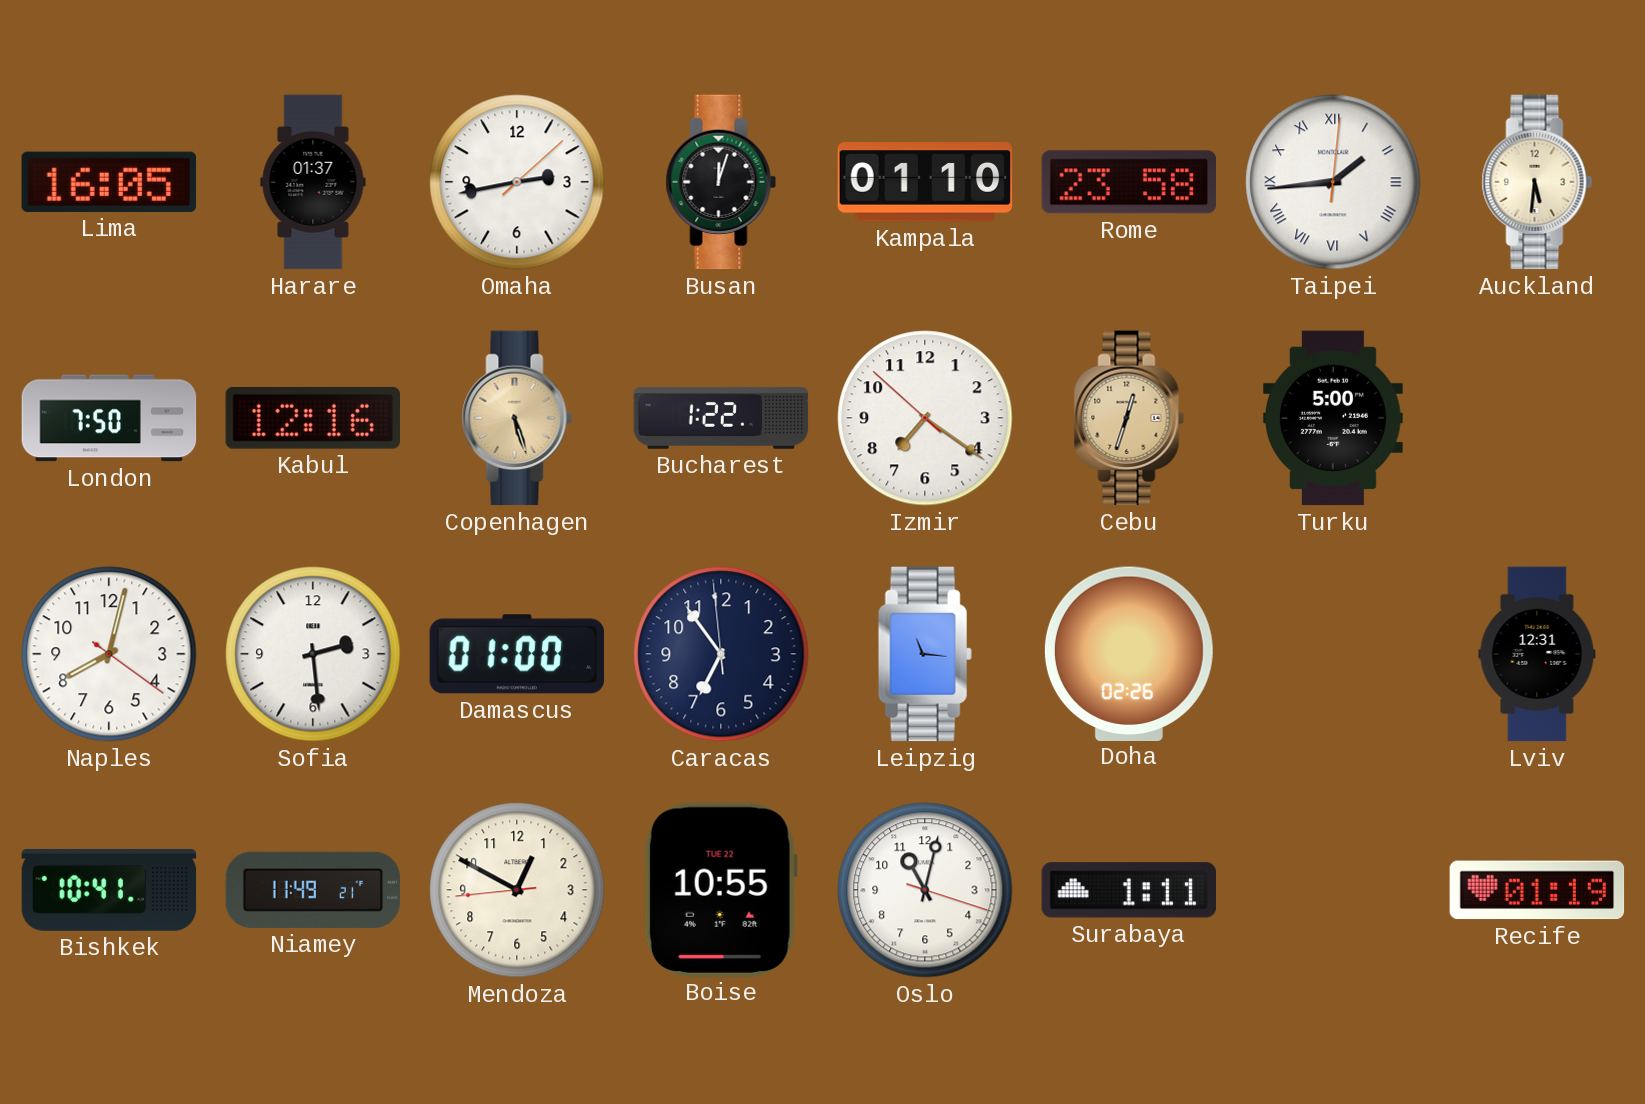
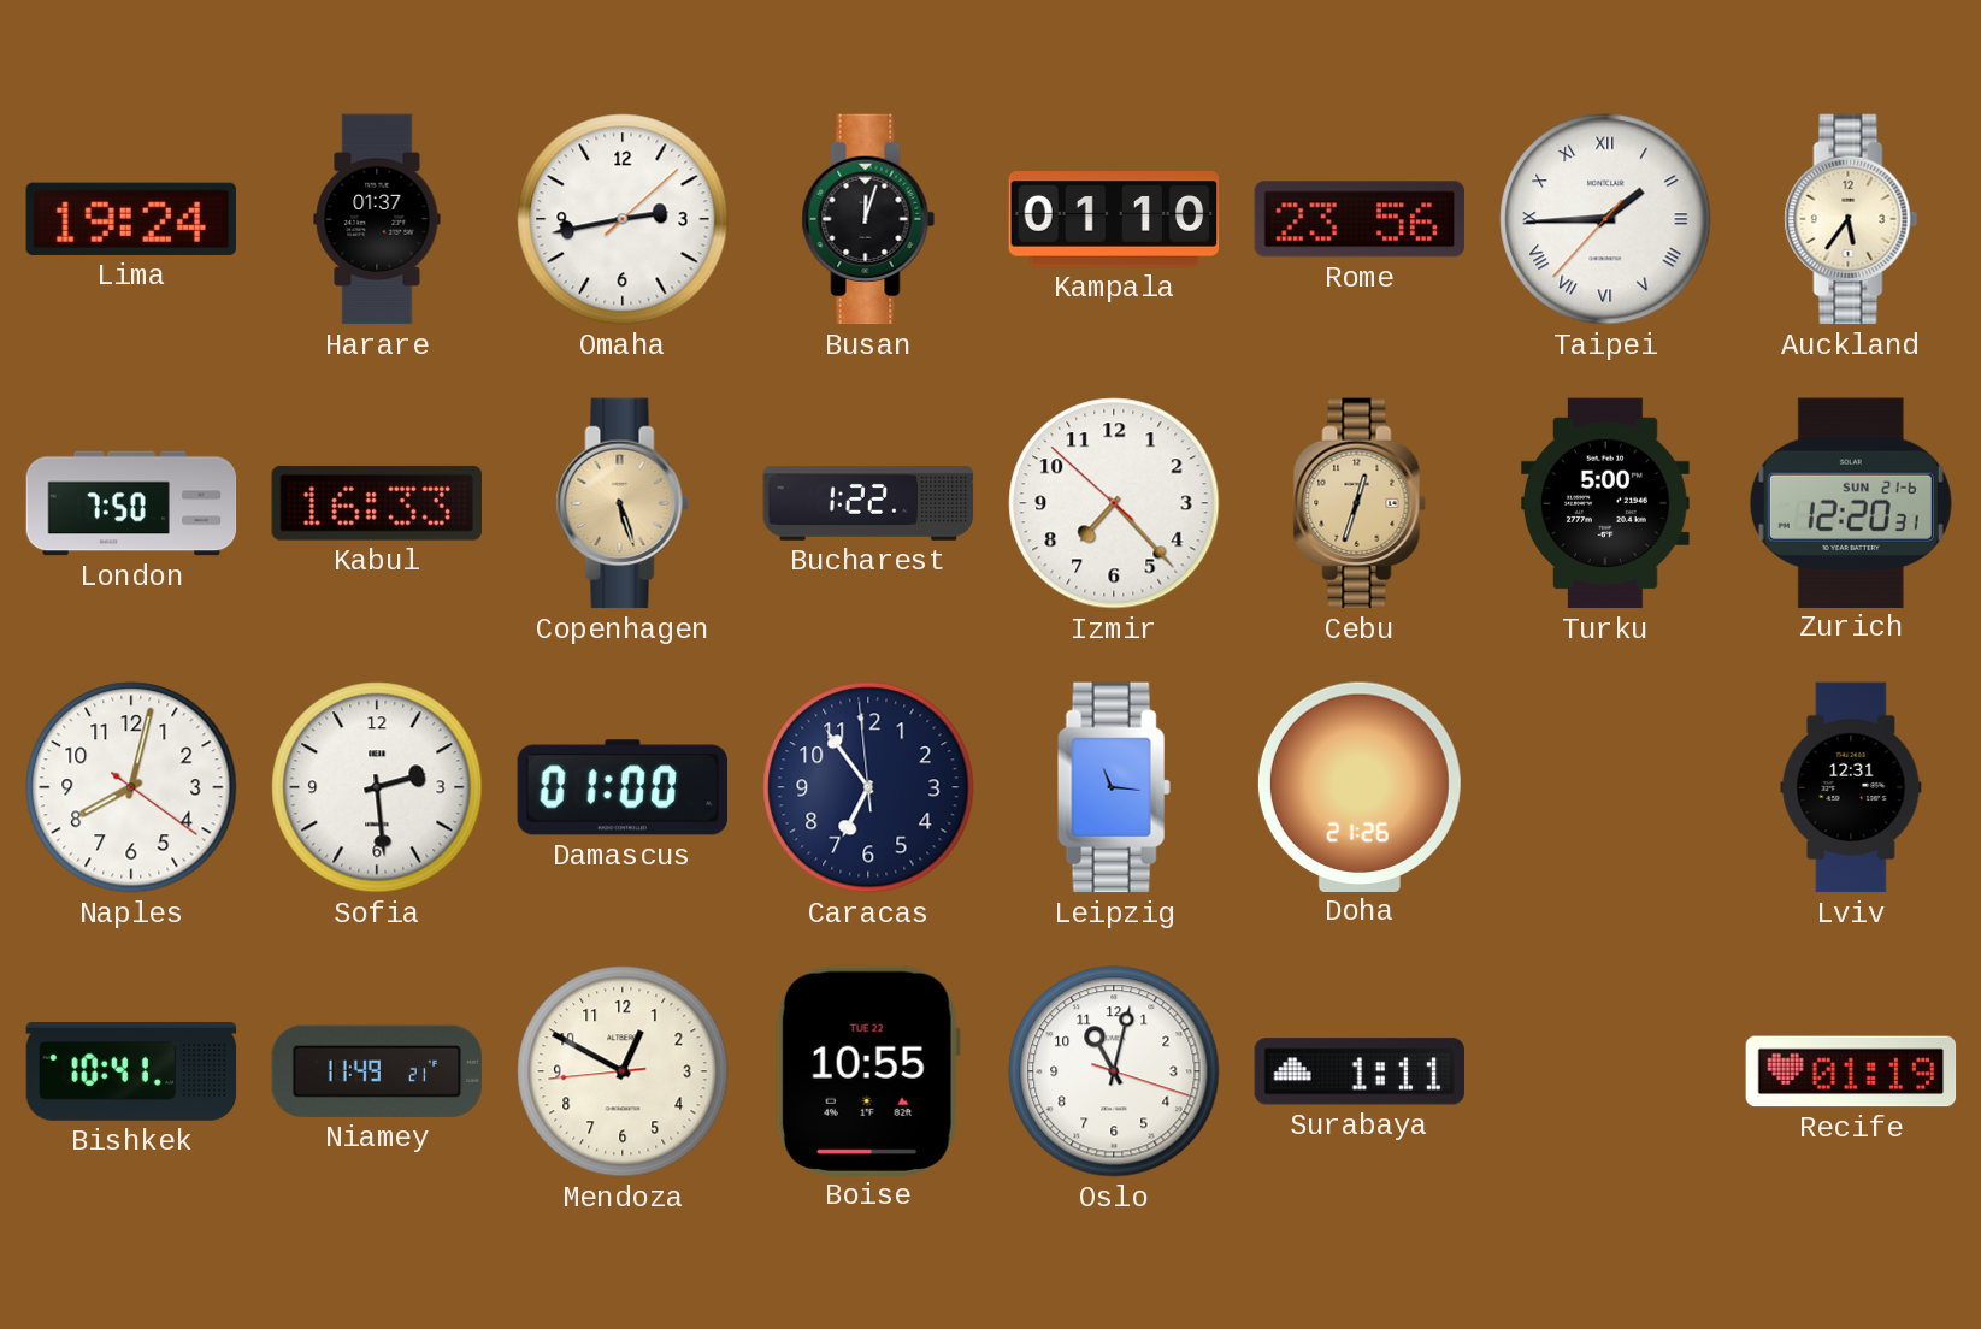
Lima: 16:05 -> 19:24
Rome: 23:58 -> 23:56
Taipei: 1:44:01 -> 1:44:37
Auckland: 5:31 -> 5:36
Kabul: 12:16 -> 16:33
Izmir: 7:20 -> 7:22
Zurich: none -> 12:20
Doha: 02:26 -> 21:26
